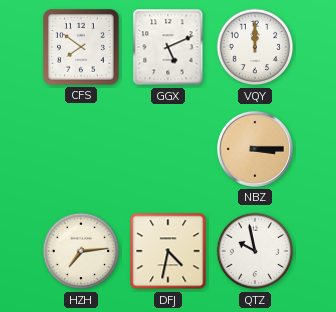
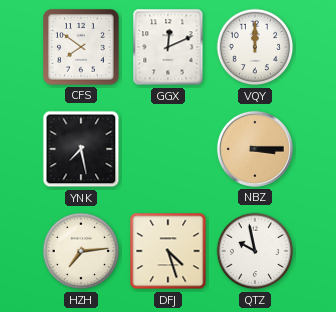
GGX: 5:11 -> 12:11
YNK: none -> 7:28
DFJ: 4:32 -> 4:27
